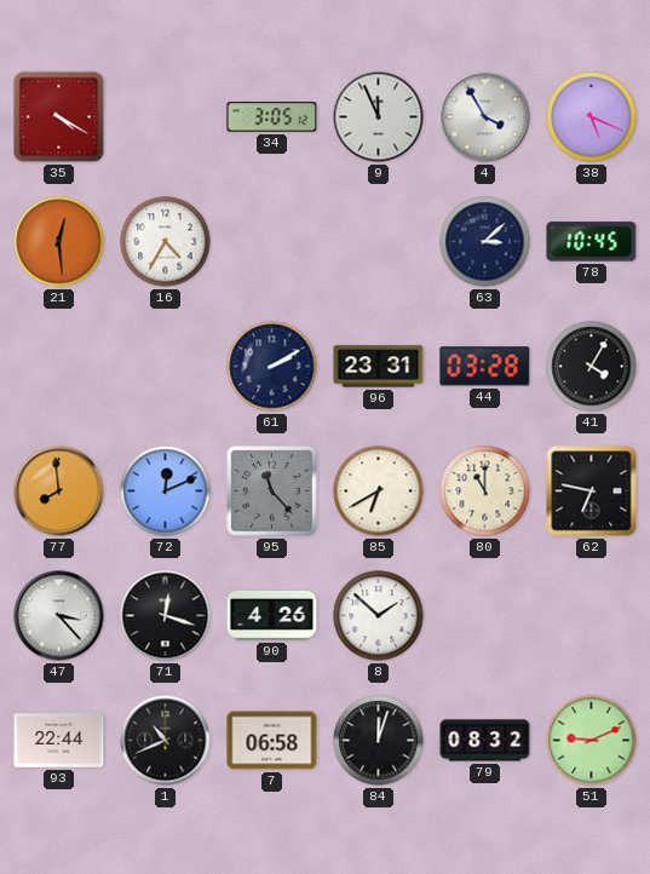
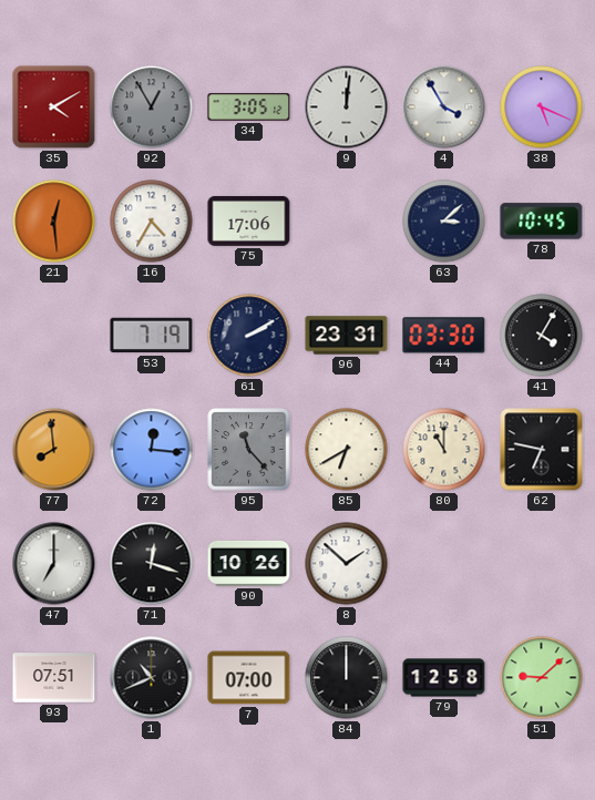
35: 4:20 -> 4:10
92: none -> 12:55
9: 11:56 -> 12:01
75: none -> 17:06
53: none -> 7:19
44: 03:28 -> 03:30
72: 12:11 -> 12:16
47: 3:23 -> 7:00
90: 4:26 -> 10:26
93: 22:44 -> 07:51
7: 06:58 -> 07:00
84: 12:03 -> 12:00
79: 08:32 -> 12:58
51: 9:11 -> 9:08
